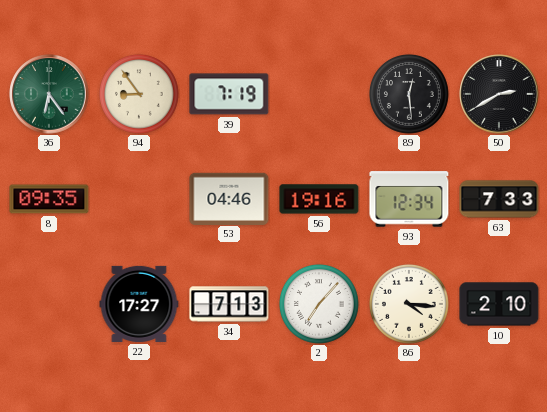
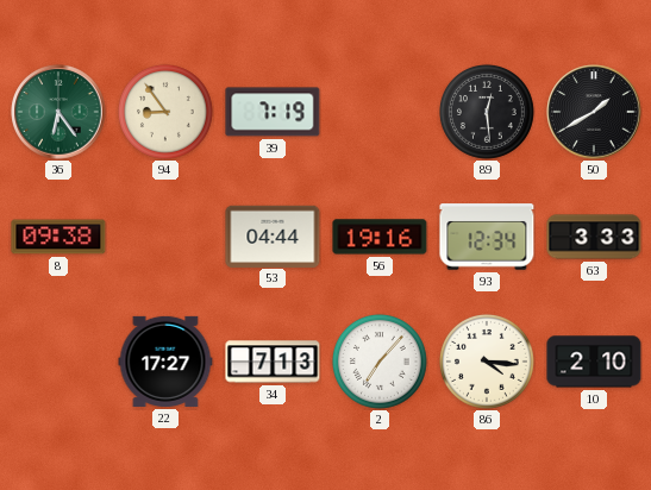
50: 2:40 -> 1:40
8: 09:35 -> 09:38
53: 04:46 -> 04:44
63: 7:33 -> 3:33
